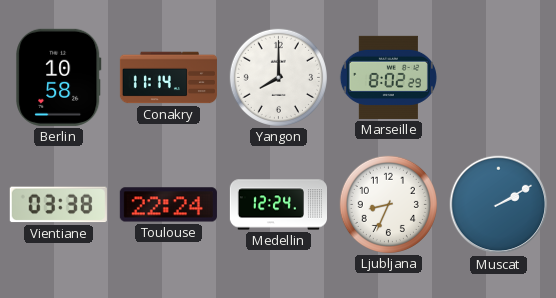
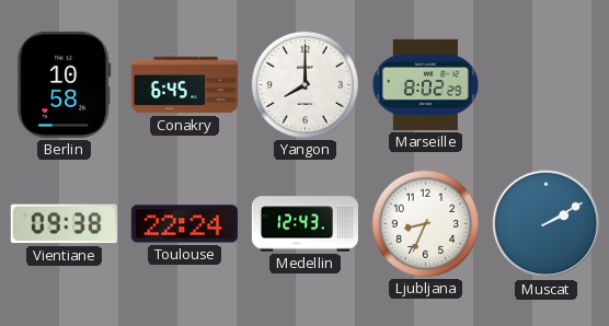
Conakry: 11:14 -> 6:45
Vientiane: 03:38 -> 09:38
Medellin: 12:24 -> 12:43
